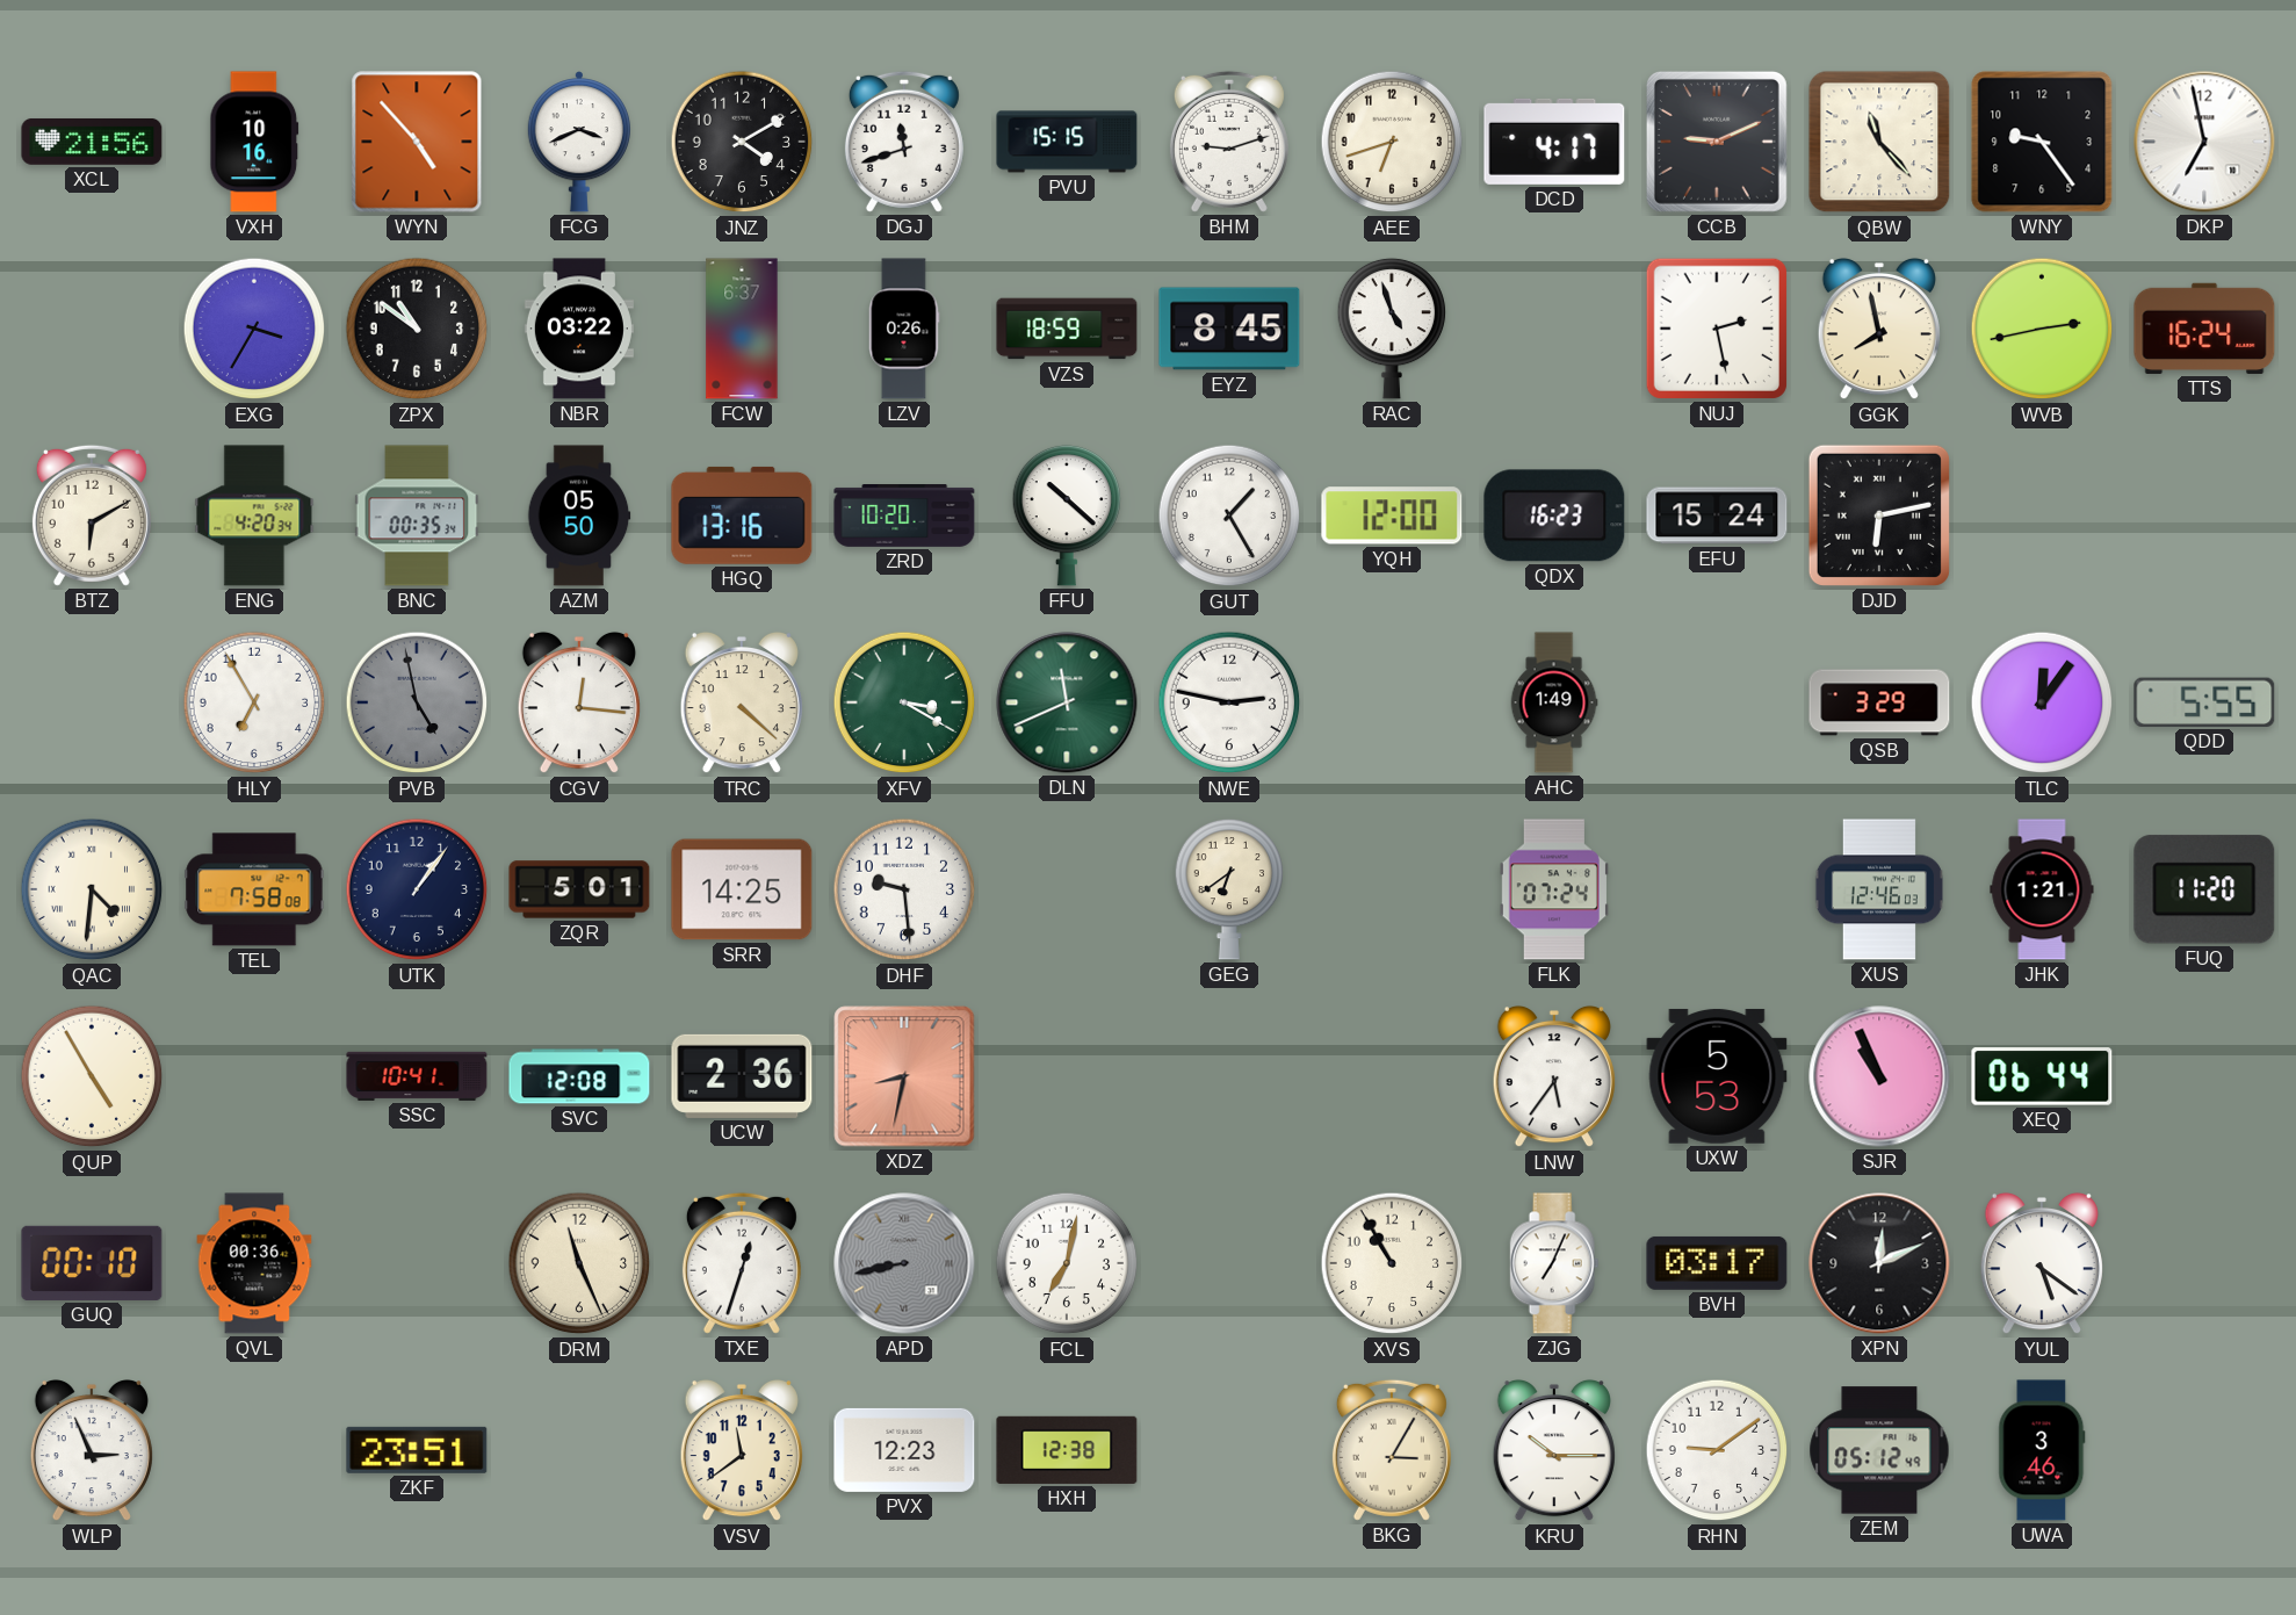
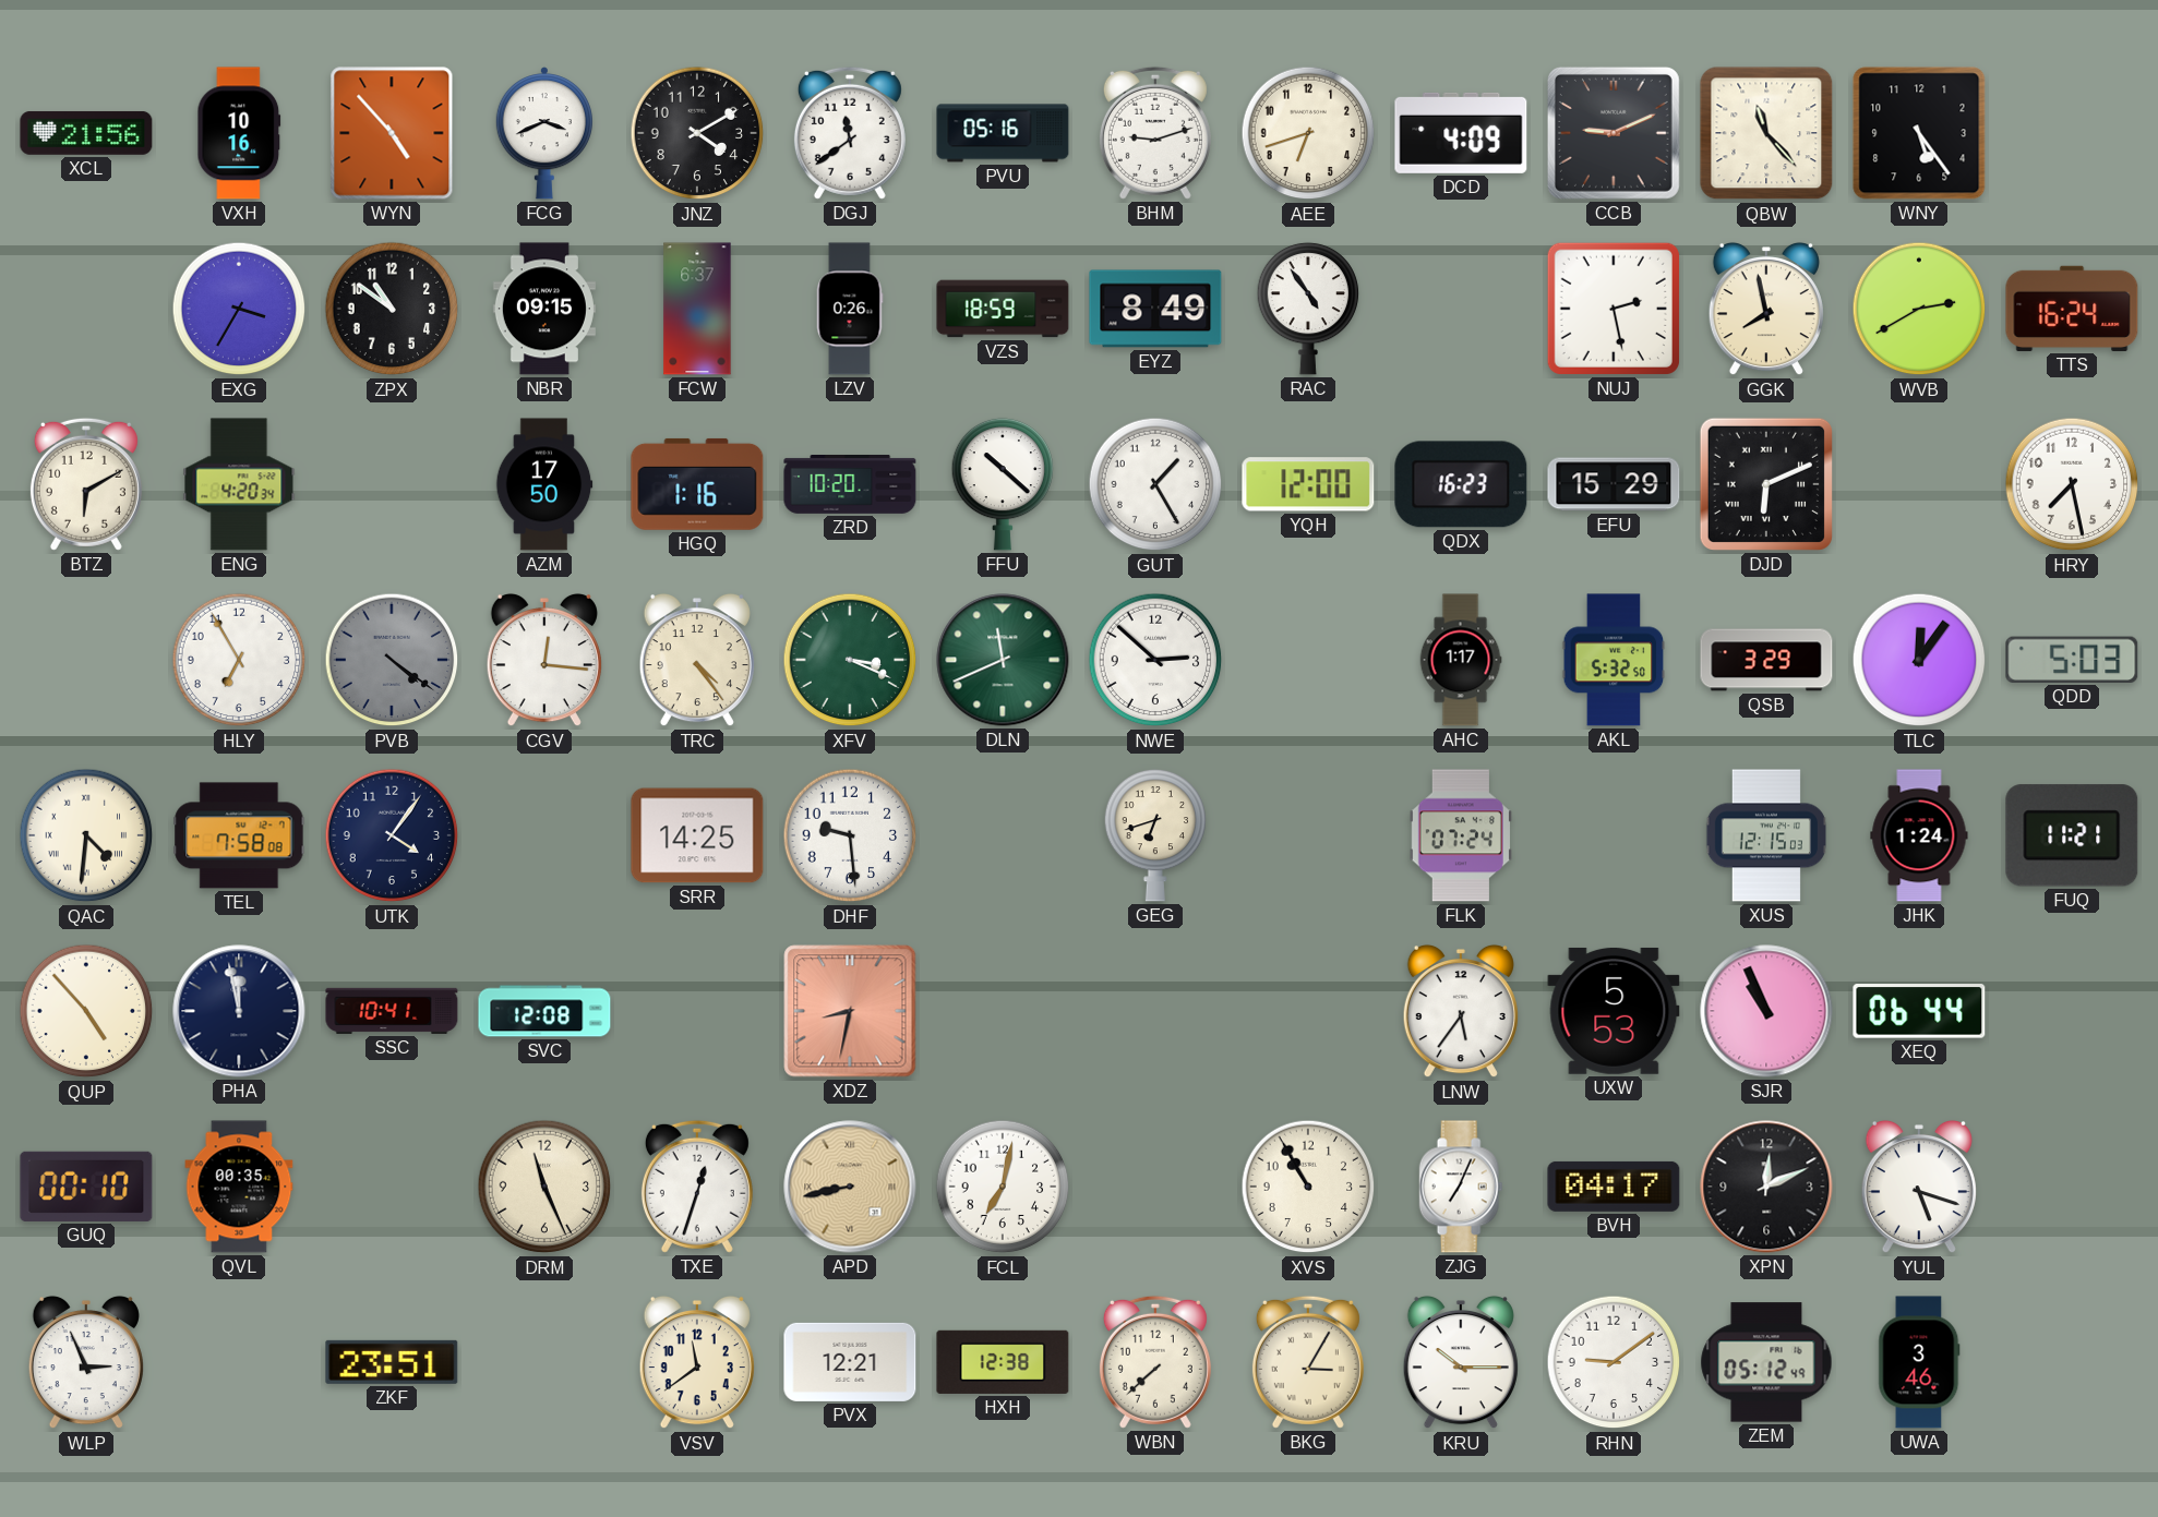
DGJ: 11:42 -> 11:39
PVU: 15:15 -> 05:16
DCD: 4:17 -> 4:09
WNY: 9:24 -> 5:24
DKP: 6:58 -> none
NBR: 03:22 -> 09:15
EYZ: 8:45 -> 8:49
RAC: 4:57 -> 4:54
WVB: 2:43 -> 2:40
BNC: 00:35 -> none
AZM: 05:50 -> 17:50
HGQ: 13:16 -> 1:16
EFU: 15:24 -> 15:29
DJD: 6:13 -> 6:11
HRY: none -> 7:28
PVB: 4:58 -> 4:21
TRC: 4:22 -> 4:24
XFV: 3:20 -> 3:19
NWE: 2:47 -> 2:52
AHC: 1:49 -> 1:17
AKL: none -> 5:32
QDD: 5:55 -> 5:03
UTK: 1:06 -> 4:06
ZQR: 5:01 -> none
GEG: 6:39 -> 6:42
XUS: 12:46 -> 12:15
JHK: 1:21 -> 1:24
FUQ: 11:20 -> 11:21
QUP: 4:55 -> 4:53
PHA: none -> 11:58
UCW: 2:36 -> none
QVL: 00:36 -> 00:35
APD dial: grey -> champagne
BVH: 03:17 -> 04:17
YUL: 5:21 -> 5:18
PVX: 12:23 -> 12:21
WBN: none -> 7:38
